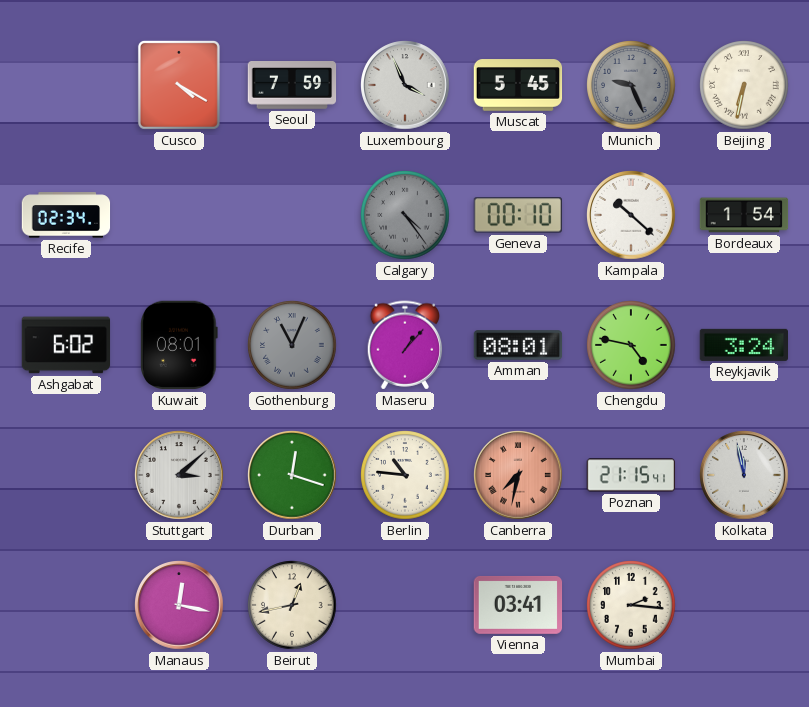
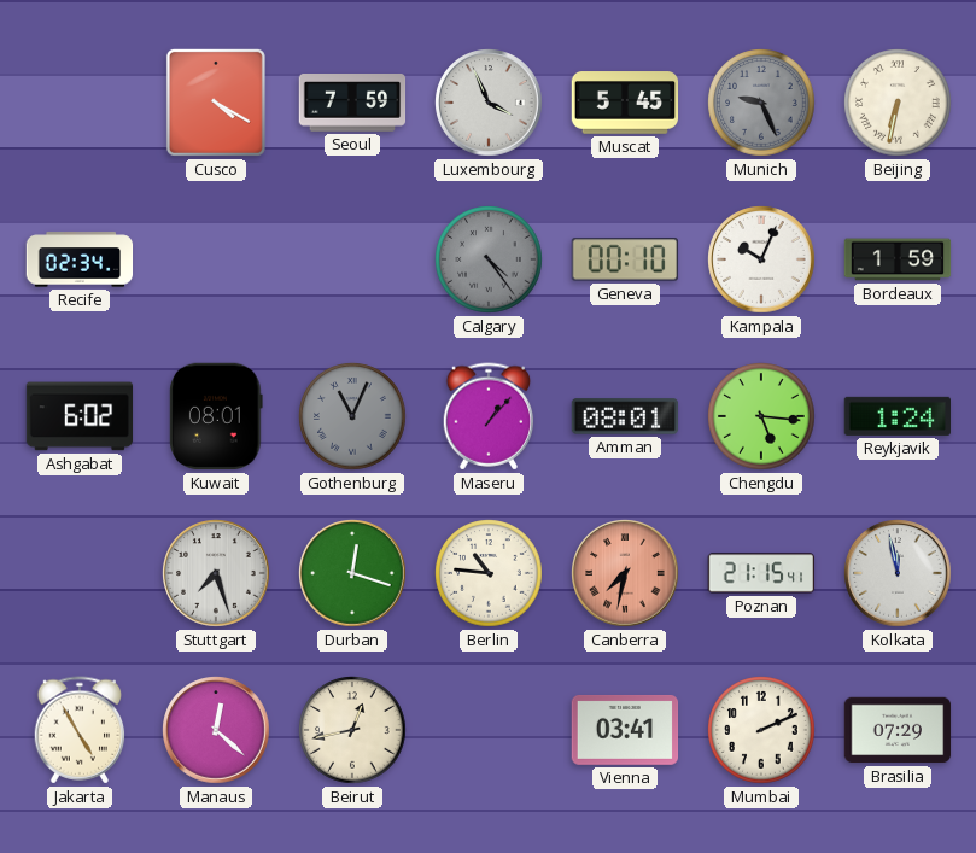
Kampala: 10:22 -> 10:04
Bordeaux: 1:54 -> 1:59
Chengdu: 4:47 -> 5:16
Reykjavik: 3:24 -> 1:24
Stuttgart: 3:08 -> 7:27
Jakarta: none -> 4:55
Manaus: 12:17 -> 12:22
Mumbai: 2:16 -> 2:11
Brasilia: none -> 07:29
